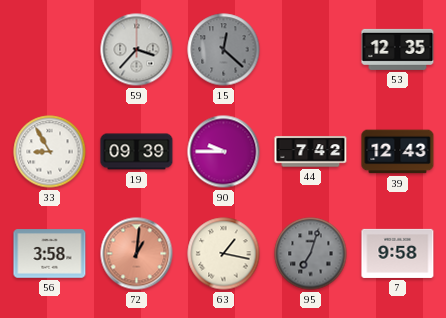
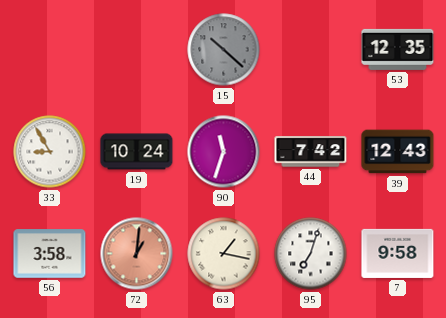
59: 3:37 -> none
15: 12:22 -> 10:22
19: 09:39 -> 10:24
90: 9:45 -> 11:33
95 dial: grey -> white
